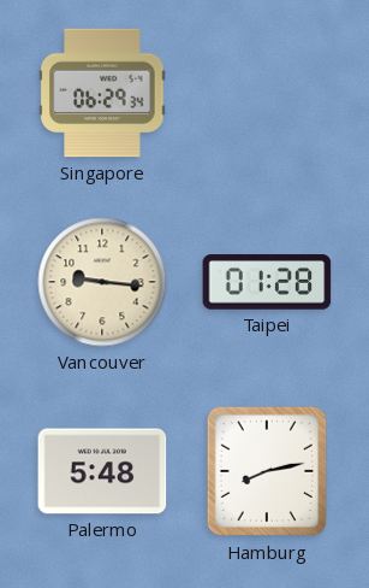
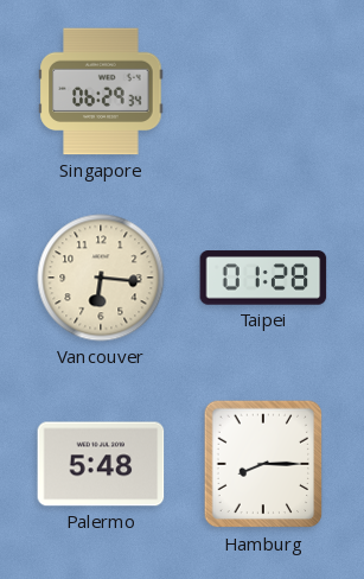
Vancouver: 9:16 -> 6:16
Hamburg: 8:13 -> 8:15
